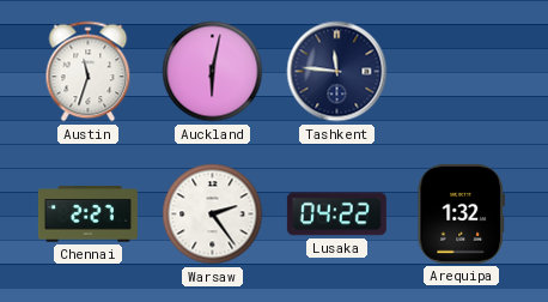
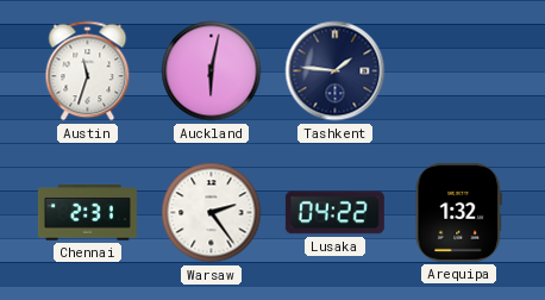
Tashkent: 11:46 -> 1:46
Chennai: 2:27 -> 2:31
